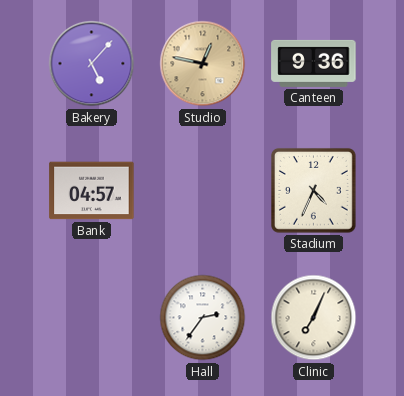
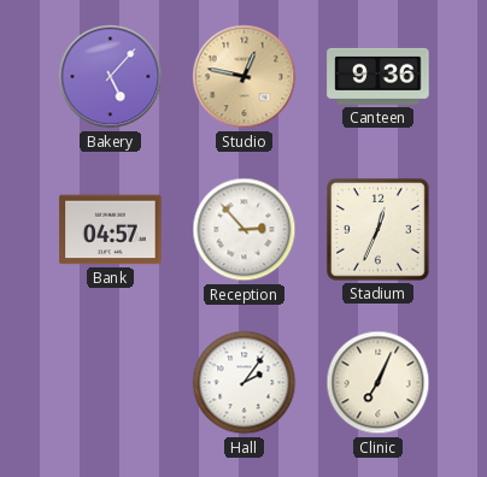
Reception: none -> 2:53
Stadium: 4:34 -> 12:34
Hall: 2:36 -> 2:06
